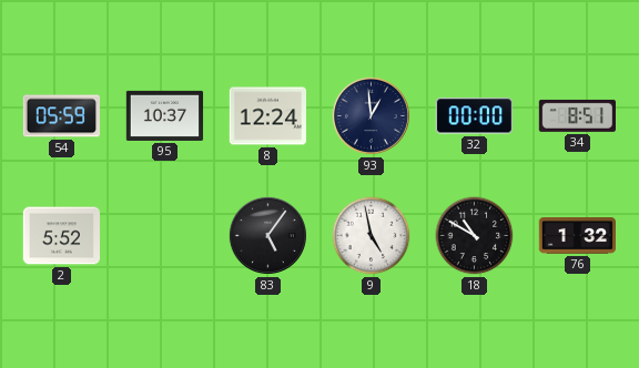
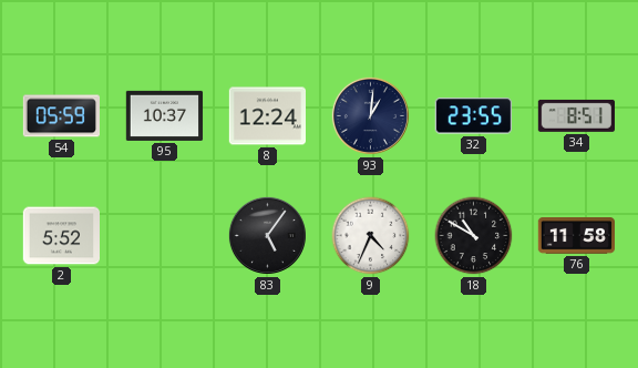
93: 12:59 -> 1:01
32: 00:00 -> 23:55
9: 4:58 -> 4:34
76: 1:32 -> 11:58
